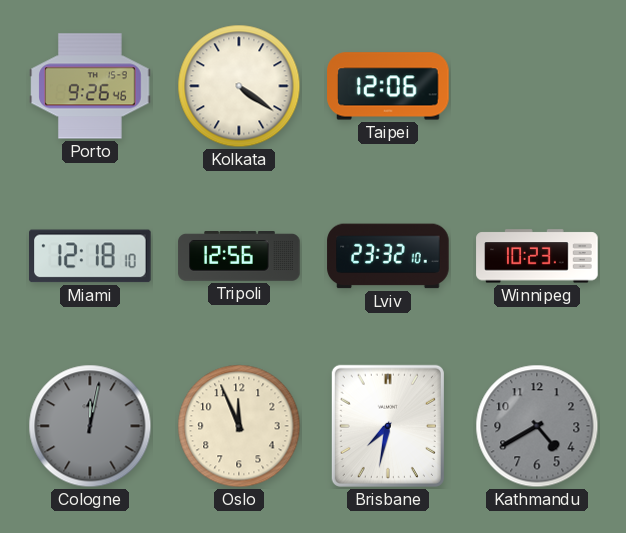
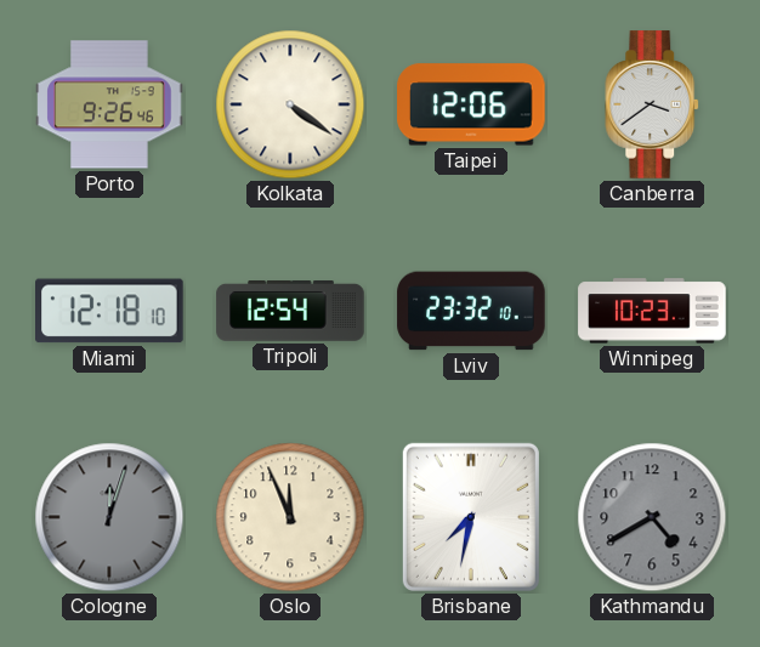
Canberra: none -> 3:39
Tripoli: 12:56 -> 12:54
Cologne: 12:02 -> 12:03
